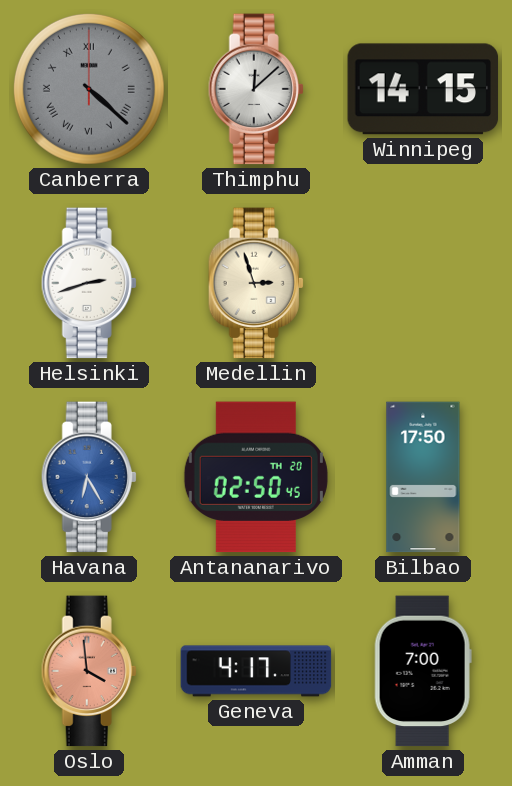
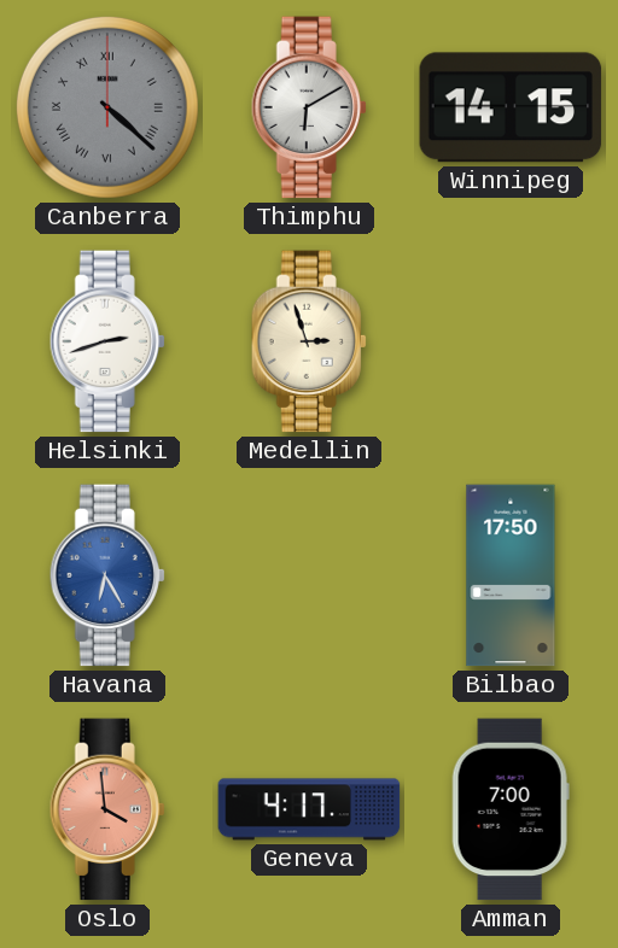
Thimphu: 12:08 -> 6:10
Antananarivo: 02:50 -> none
